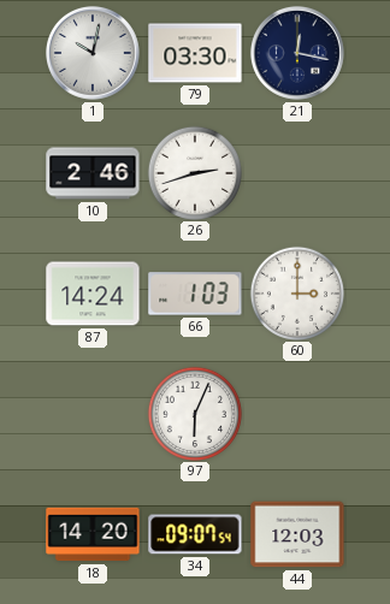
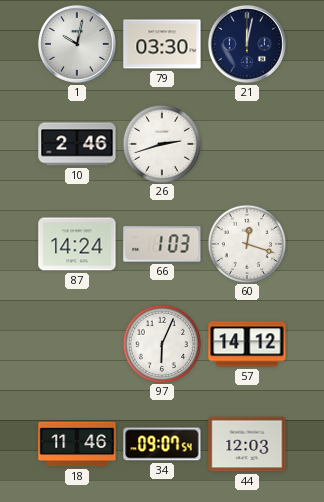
21: 12:17 -> 12:02
60: 3:00 -> 12:18
57: none -> 14:12
18: 14:20 -> 11:46
